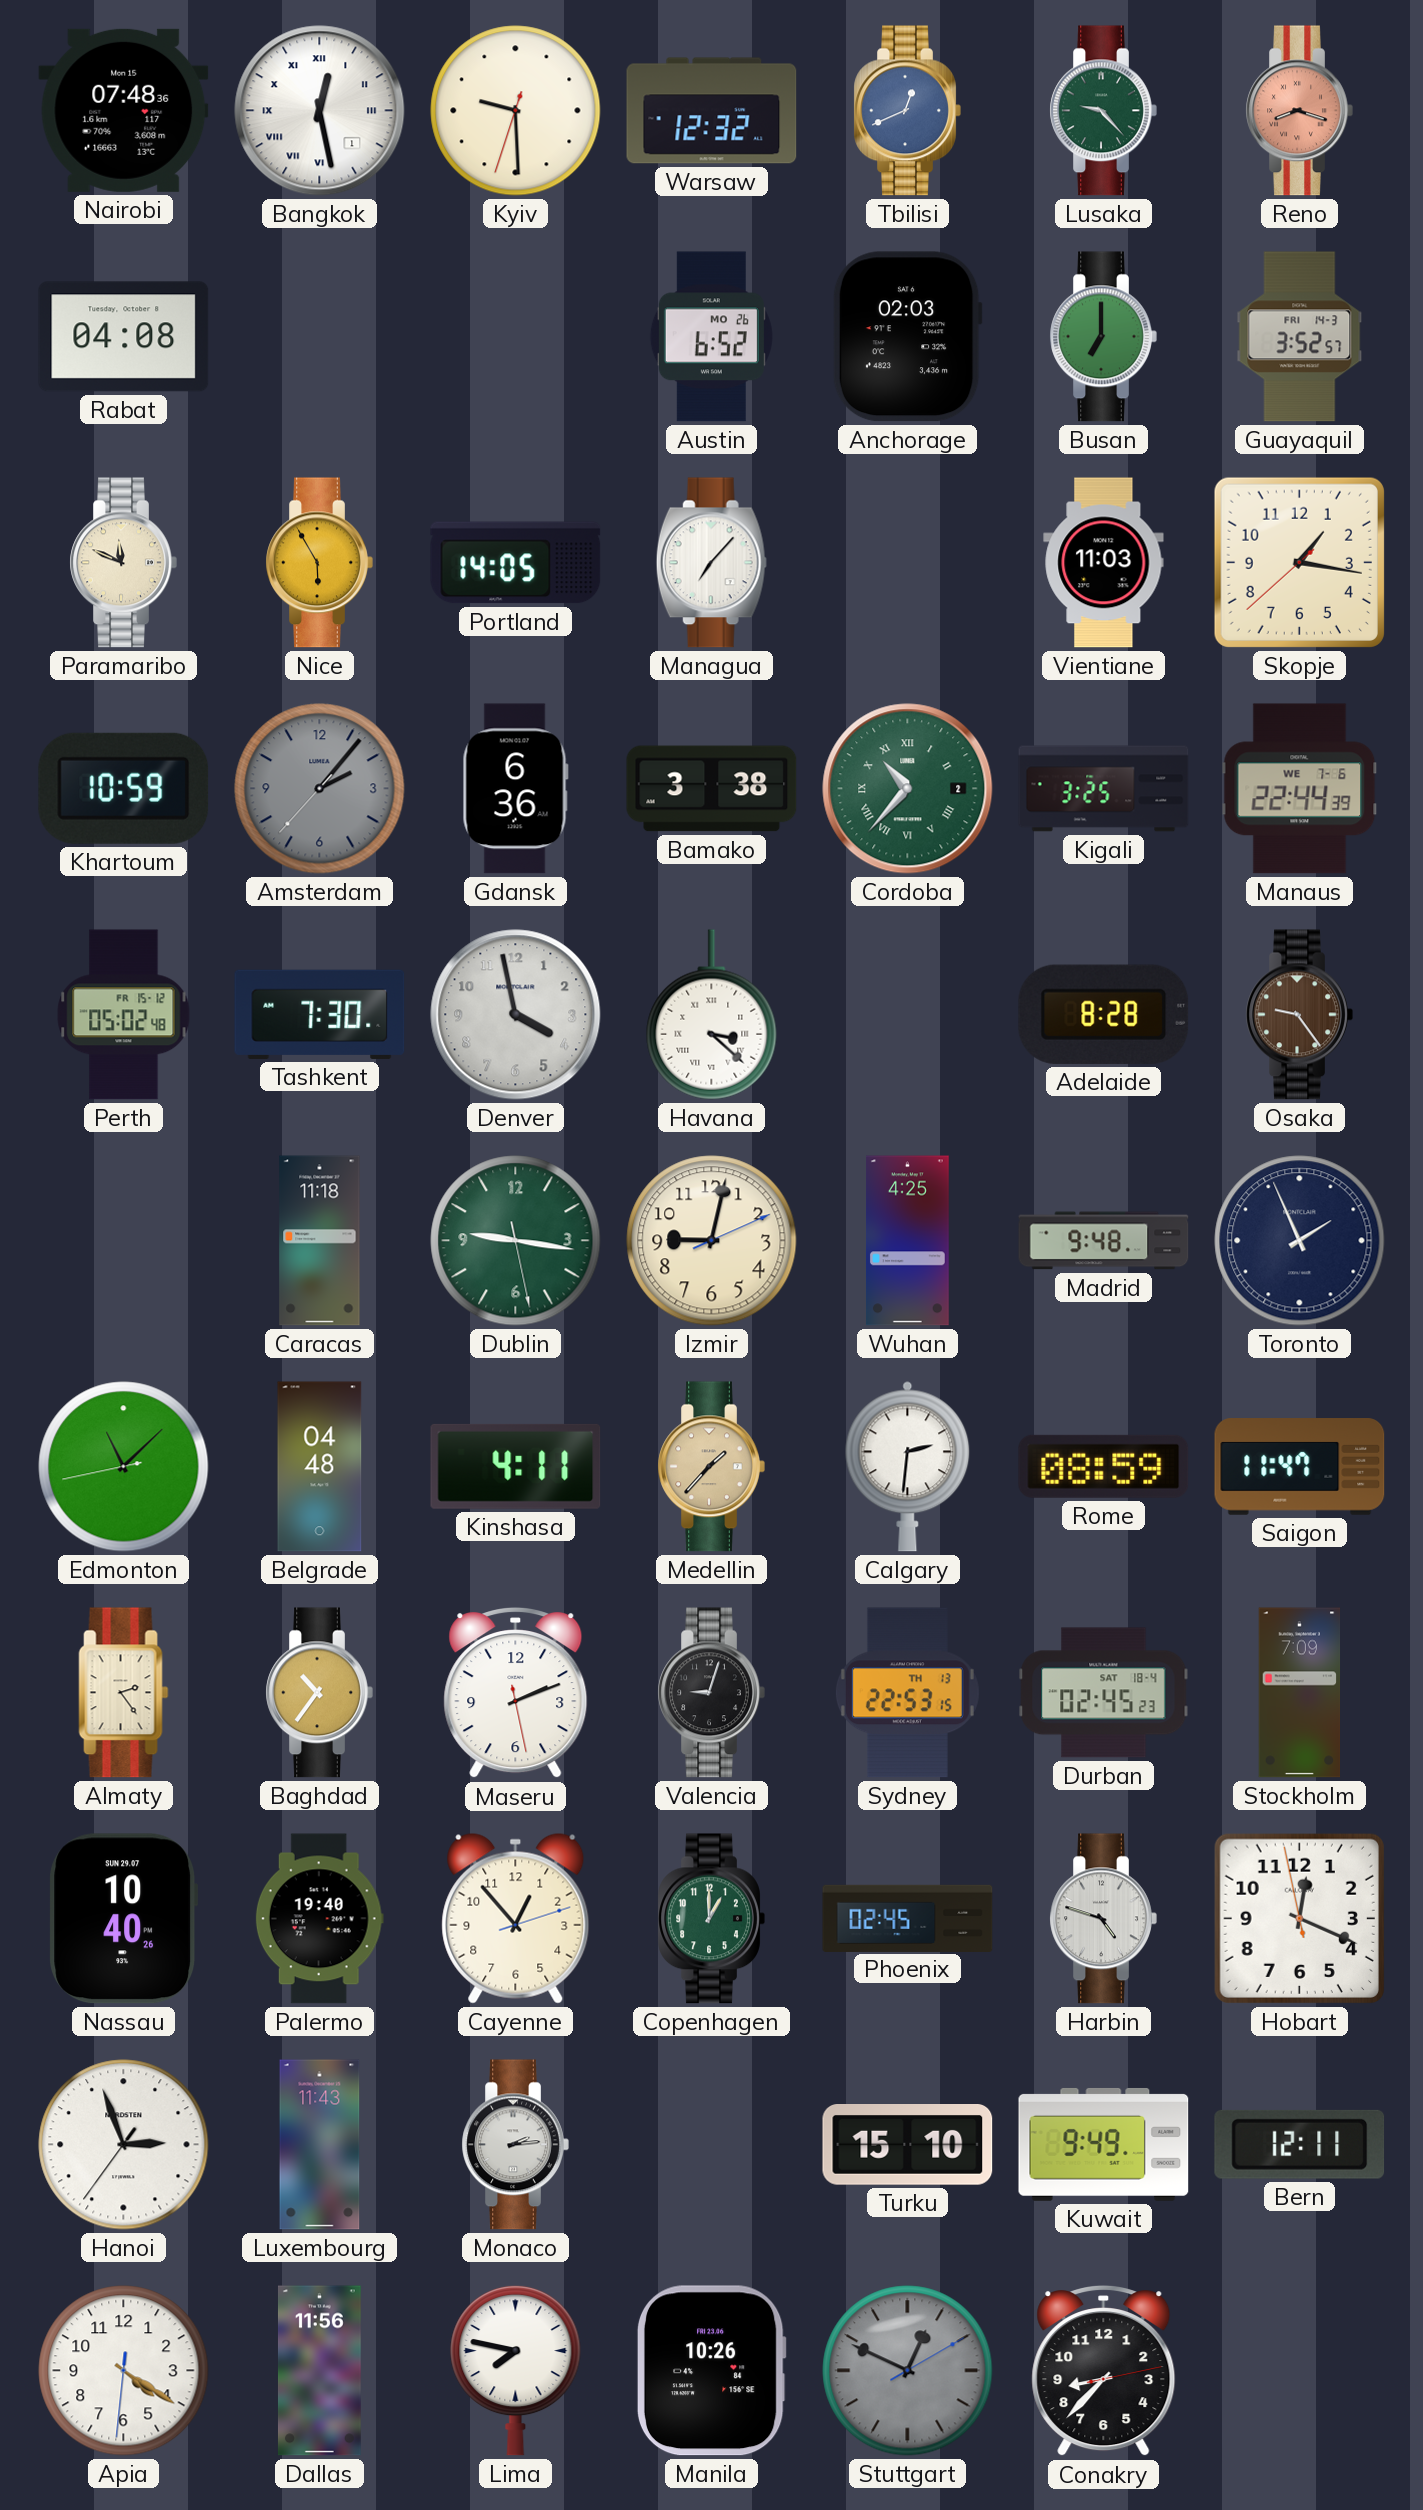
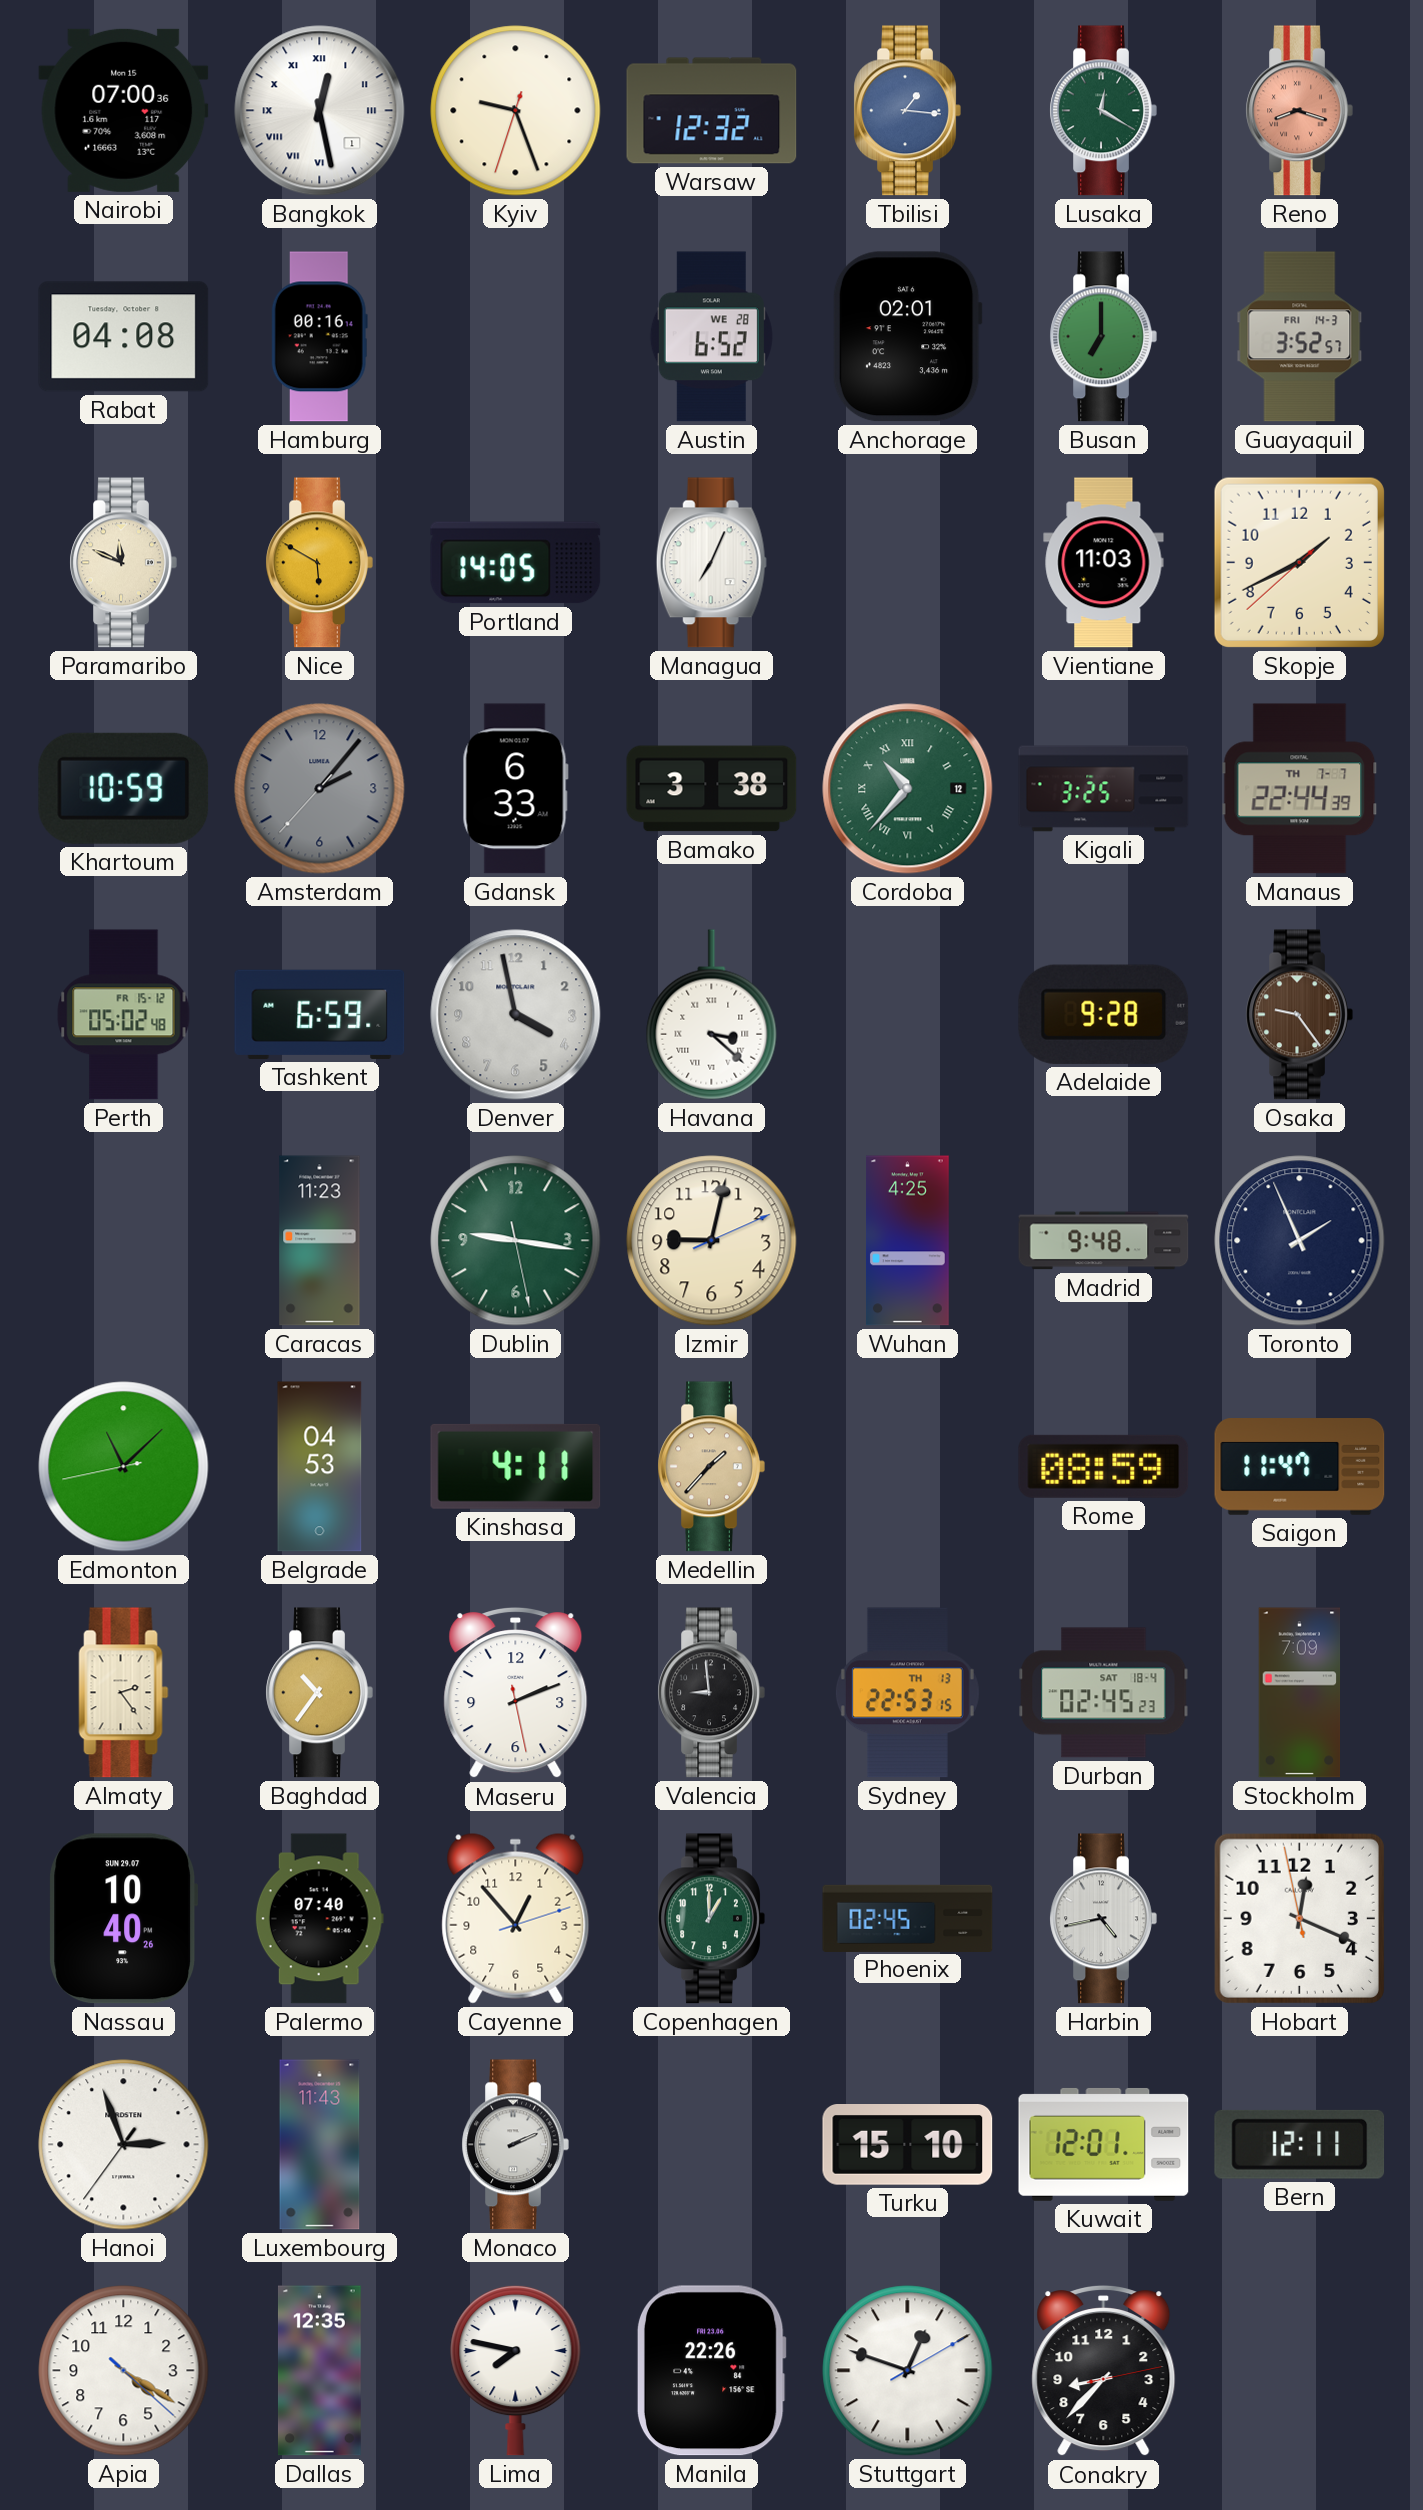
Nairobi: 07:48 -> 07:00
Kyiv: 9:29 -> 9:26
Tbilisi: 12:41 -> 1:16
Lusaka: 9:23 -> 12:20
Hamburg: none -> 00:16
Austin date: MO 26 -> WE 28
Anchorage: 02:03 -> 02:01
Nice: 5:55 -> 5:50
Managua: 7:07 -> 7:04
Skopje: 1:16 -> 1:40
Gdansk: 6:36 -> 6:33
Cordoba date: 2 -> 12
Manaus date: WE 7-6 -> TH 7-7
Tashkent: 7:30 -> 6:59
Adelaide: 8:28 -> 9:28
Caracas: 11:18 -> 11:23
Belgrade: 04:48 -> 04:53
Calgary: 2:31 -> none
Valencia: 9:03 -> 8:59
Palermo: 19:40 -> 07:40
Harbin: 4:48 -> 4:43
Monaco: 2:14 -> 2:11
Kuwait: 9:49 -> 12:01
Apia: 4:20:31 -> 4:20:22
Dallas: 11:56 -> 12:35
Manila: 10:26 -> 22:26
Stuttgart: 12:49 -> 12:48
Stuttgart dial: grey -> white
